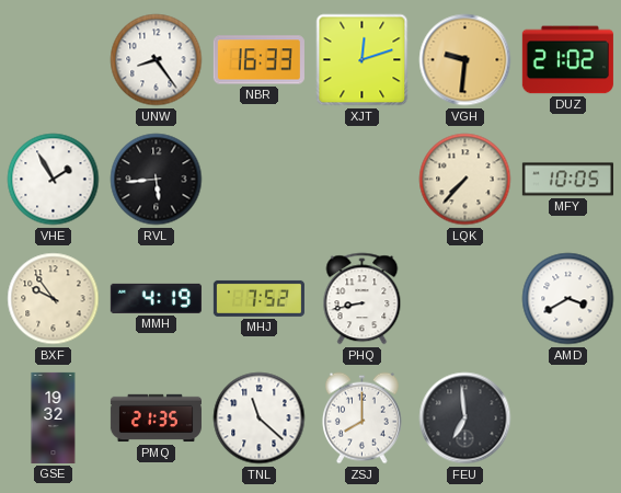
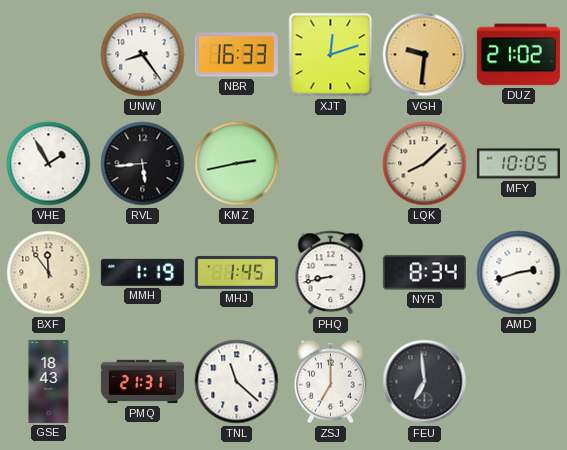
KMZ: none -> 2:43
LQK: 7:37 -> 8:08
BXF: 9:54 -> 11:54
MMH: 4:19 -> 1:19
MHJ: 7:52 -> 1:45
NYR: none -> 8:34
AMD: 3:40 -> 2:42
GSE: 19:32 -> 18:43
PMQ: 21:35 -> 21:31
ZSJ: 8:00 -> 7:00
